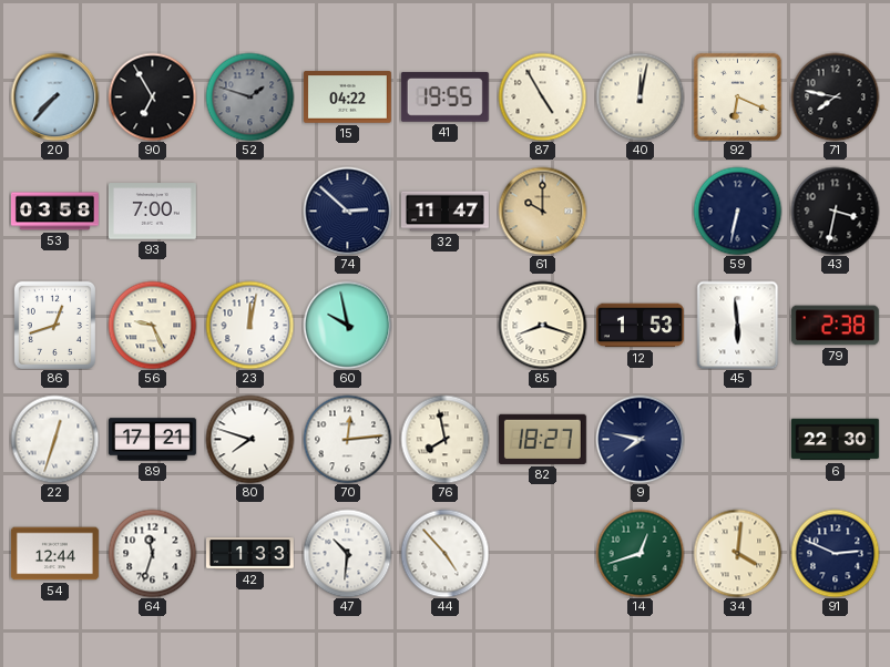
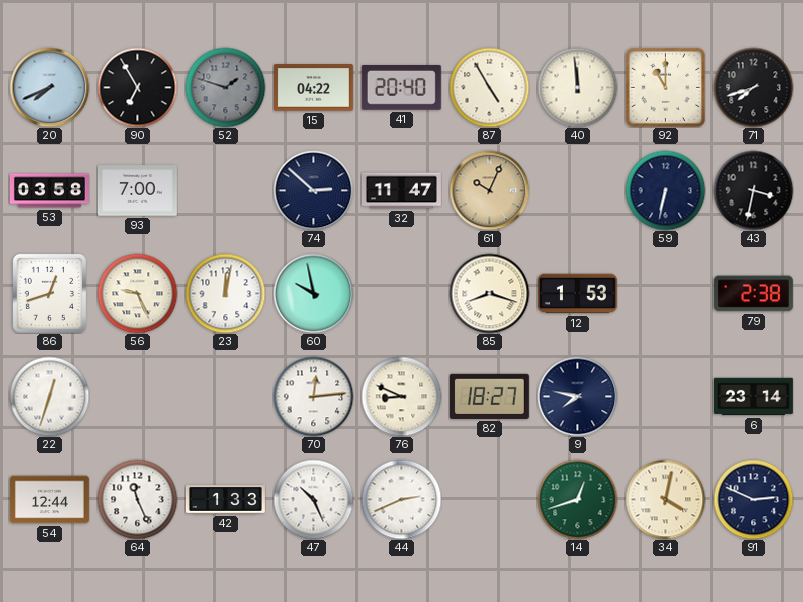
20: 7:37 -> 7:41
41: 19:55 -> 20:40
40: 12:02 -> 11:59
92: 6:19 -> 11:00
71: 7:47 -> 7:42
61: 10:00 -> 10:04
45: 5:59 -> none
89: 17:21 -> none
80: 7:48 -> none
76: 7:58 -> 8:49
6: 22:30 -> 23:14
64: 11:33 -> 11:26
47: 10:31 -> 10:26
44: 4:53 -> 2:41
34: 4:01 -> 4:02
